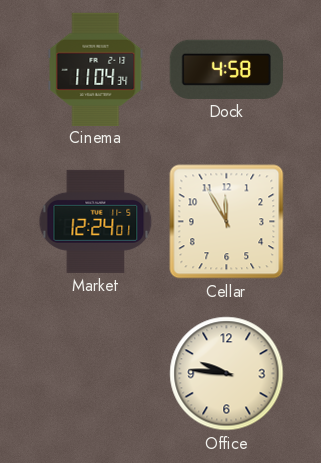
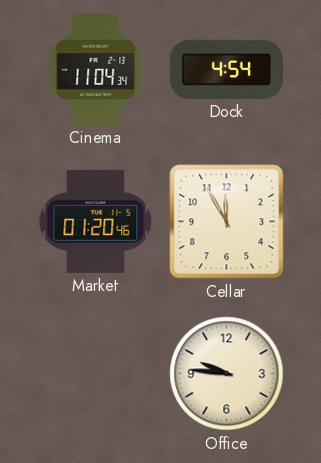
Dock: 4:58 -> 4:54
Market: 12:24 -> 01:20
